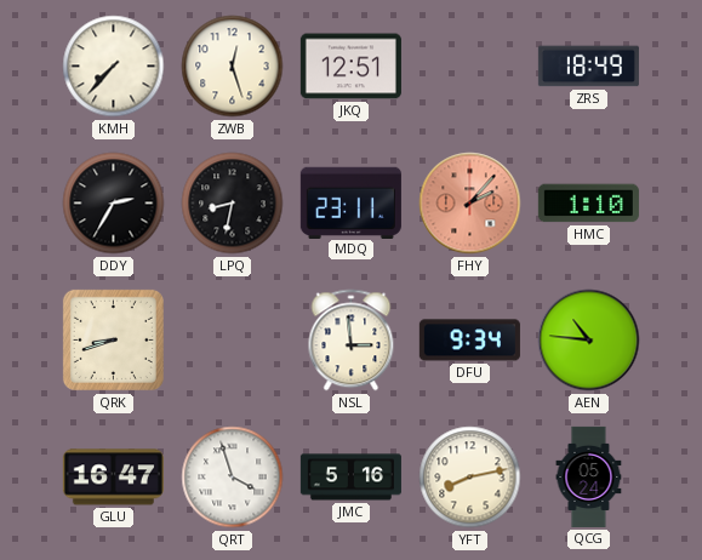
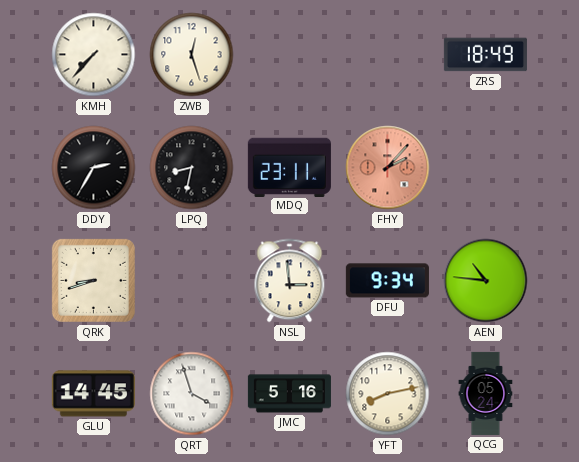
JKQ: 12:51 -> none
HMC: 1:10 -> none
GLU: 16:47 -> 14:45
